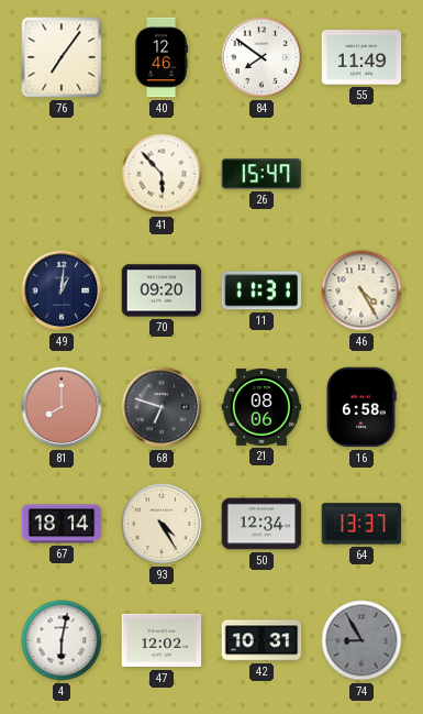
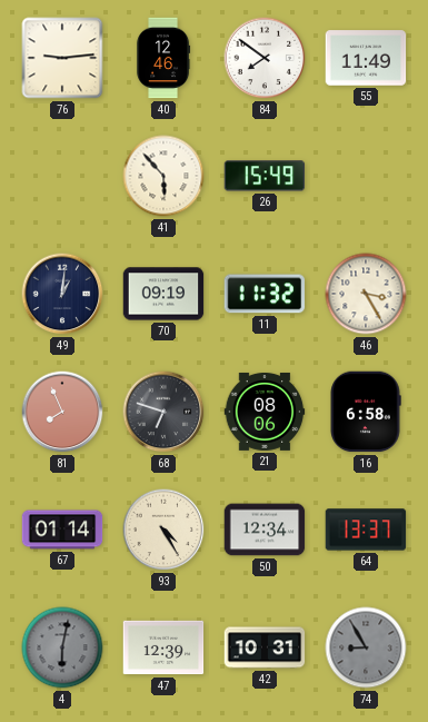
76: 7:06 -> 9:14
26: 15:47 -> 15:49
70: 09:20 -> 09:19
11: 11:31 -> 11:32
46: 4:25 -> 3:25
81: 8:00 -> 7:56
67: 18:14 -> 01:14
4 dial: white -> grey
47: 12:02 -> 12:39
